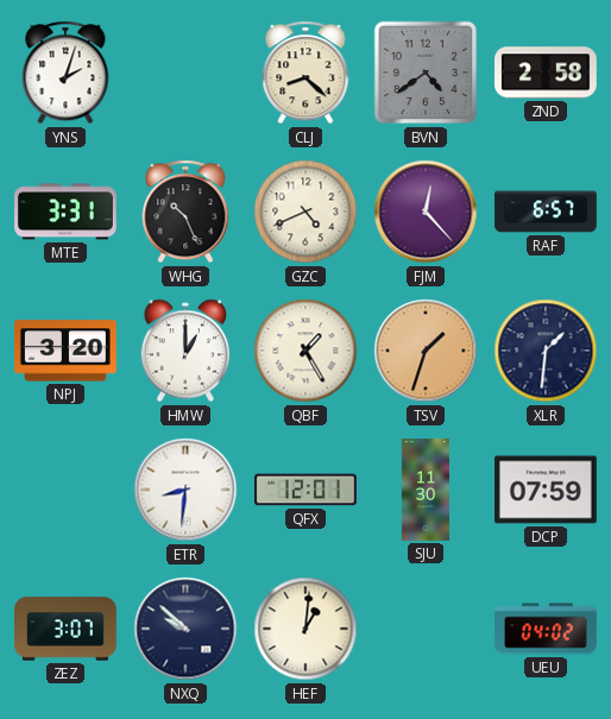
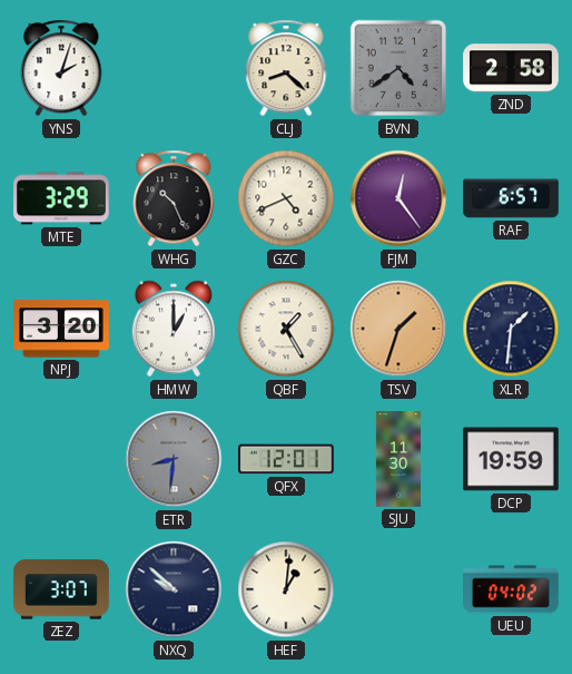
MTE: 3:31 -> 3:29
FJM: 12:23 -> 12:24
ETR dial: white -> grey
DCP: 07:59 -> 19:59
